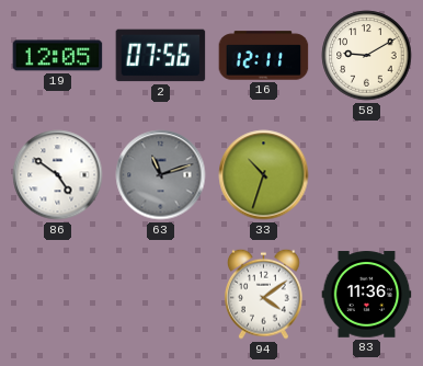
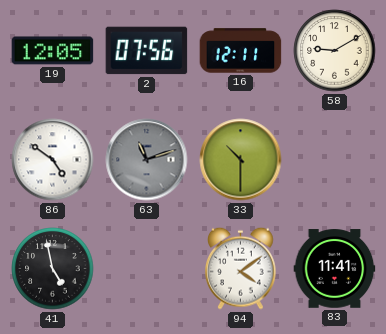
33: 10:33 -> 10:30
41: none -> 4:58
83: 11:36 -> 11:41
